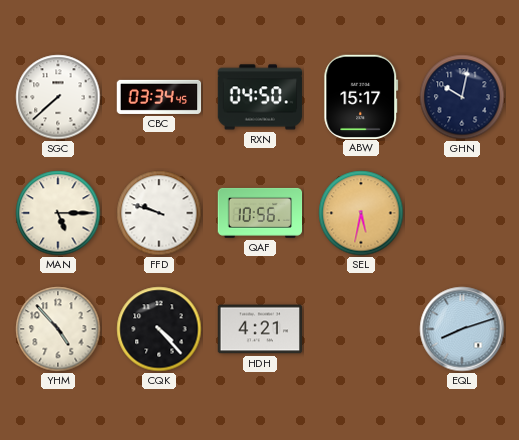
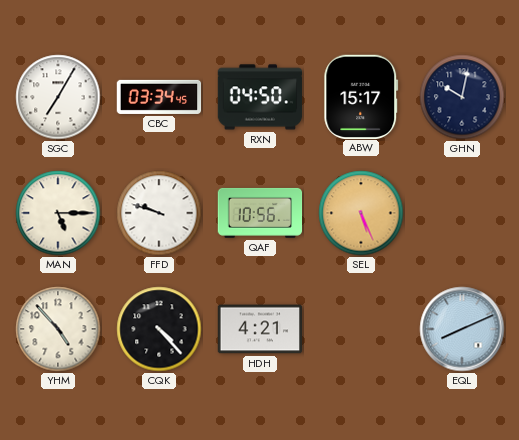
SGC: 7:38 -> 7:05
SEL: 5:32 -> 5:26
EQL: 8:12 -> 8:11
